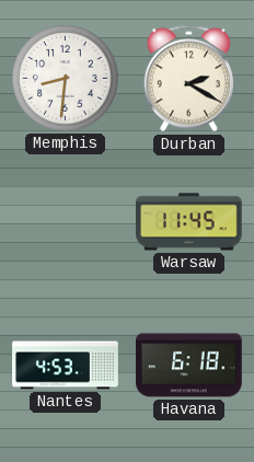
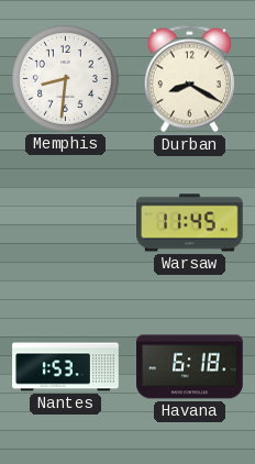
Durban: 2:20 -> 8:20
Nantes: 4:53 -> 1:53
